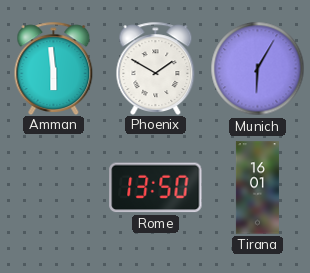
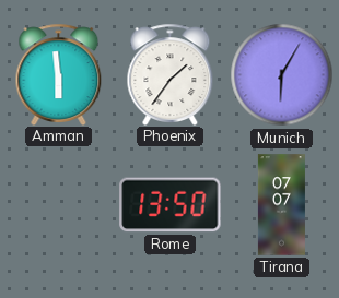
Phoenix: 1:50 -> 1:36
Tirana: 16:01 -> 07:07
